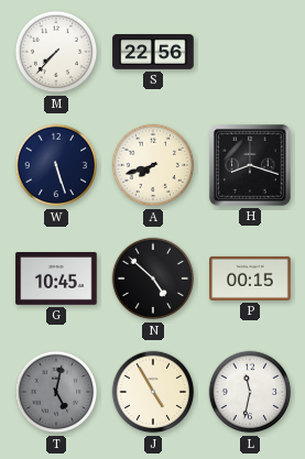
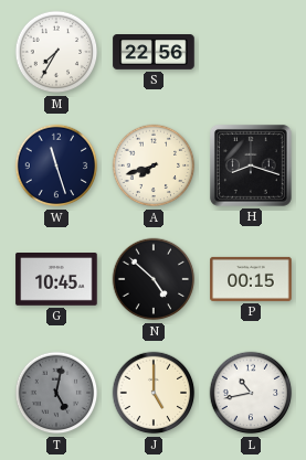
M: 7:37 -> 7:35
W: 5:27 -> 11:27
J: 4:55 -> 5:00
L: 11:32 -> 10:43
